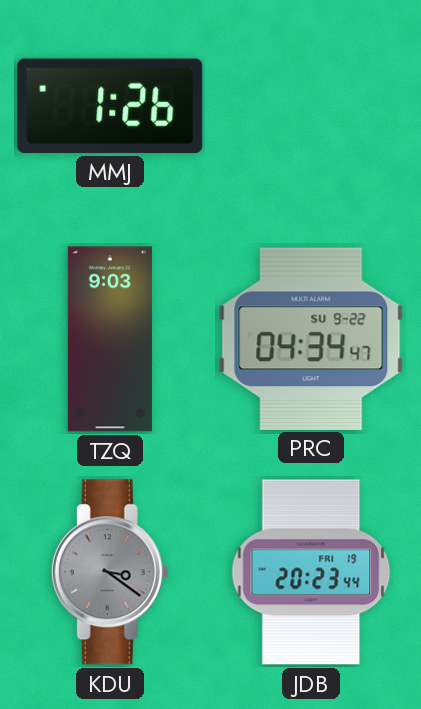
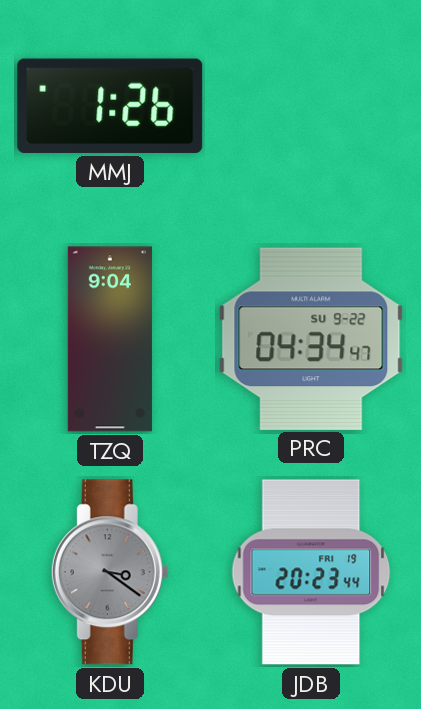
TZQ: 9:03 -> 9:04
